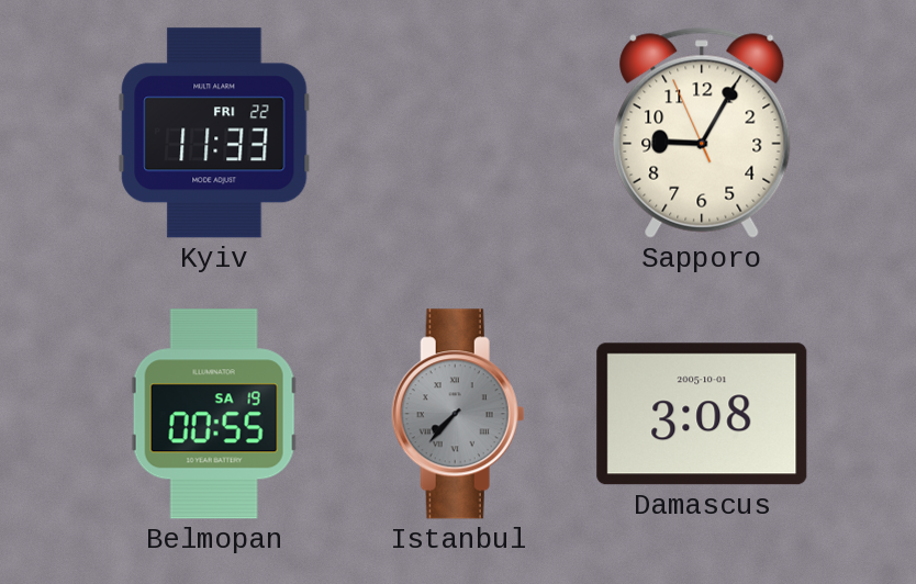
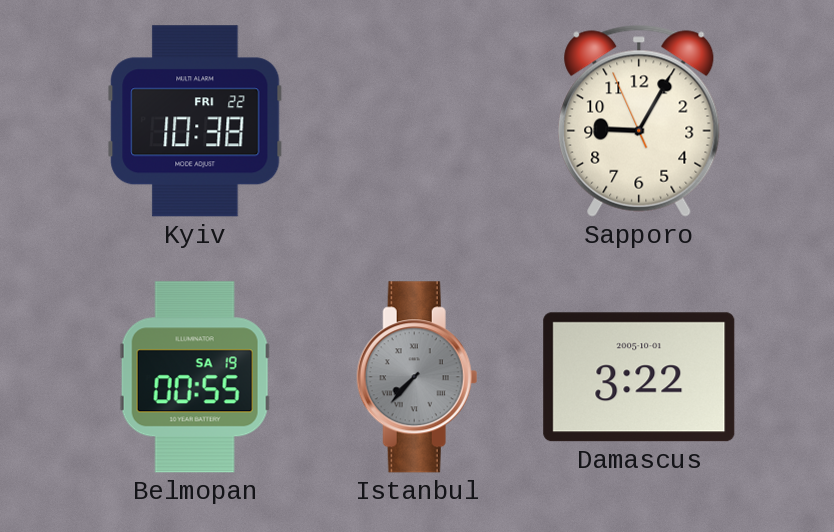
Kyiv: 11:33 -> 10:38
Damascus: 3:08 -> 3:22
